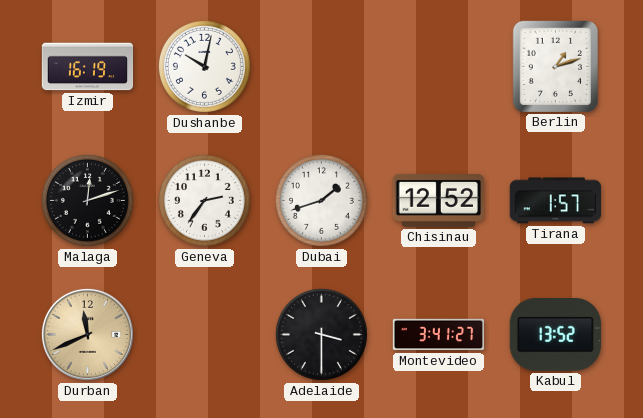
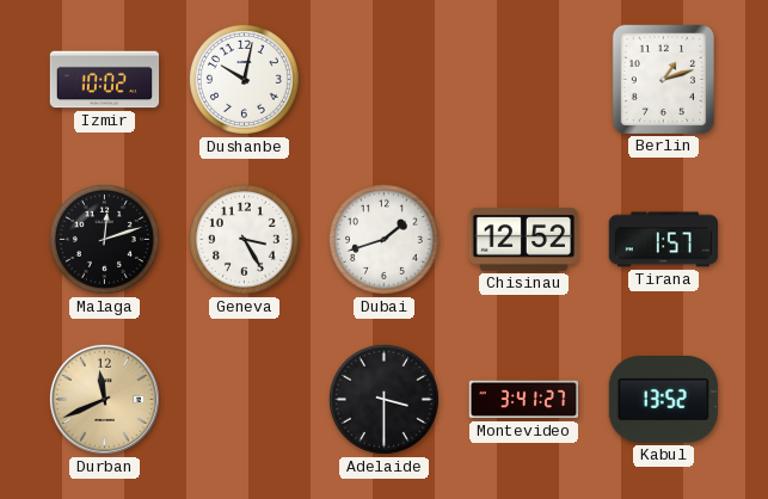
Izmir: 16:19 -> 10:02
Geneva: 2:36 -> 3:25
